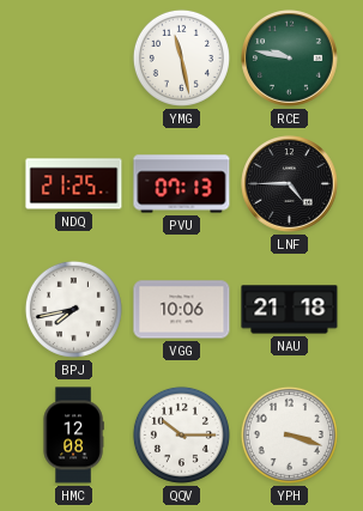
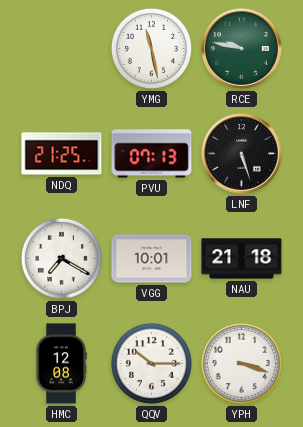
LNF: 4:45 -> 5:27
BPJ: 7:43 -> 7:20
VGG: 10:06 -> 10:01
